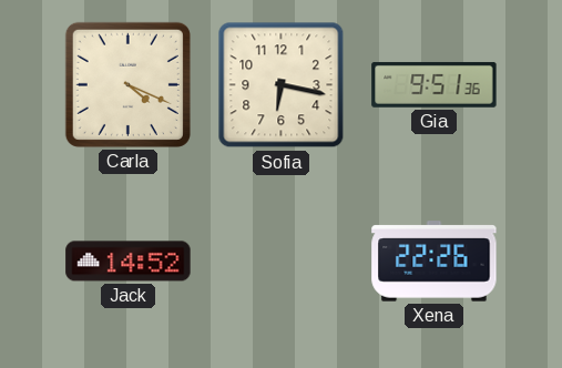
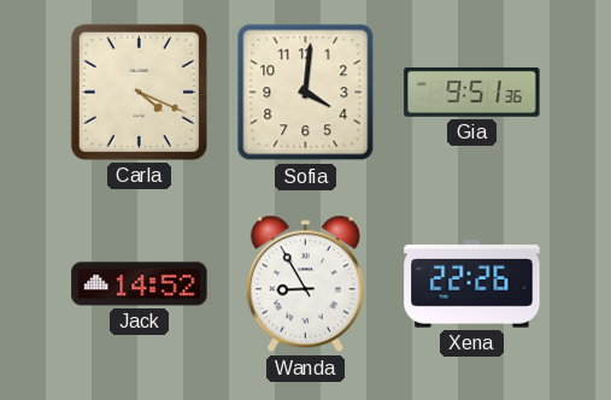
Sofia: 6:17 -> 4:01
Wanda: none -> 8:55
